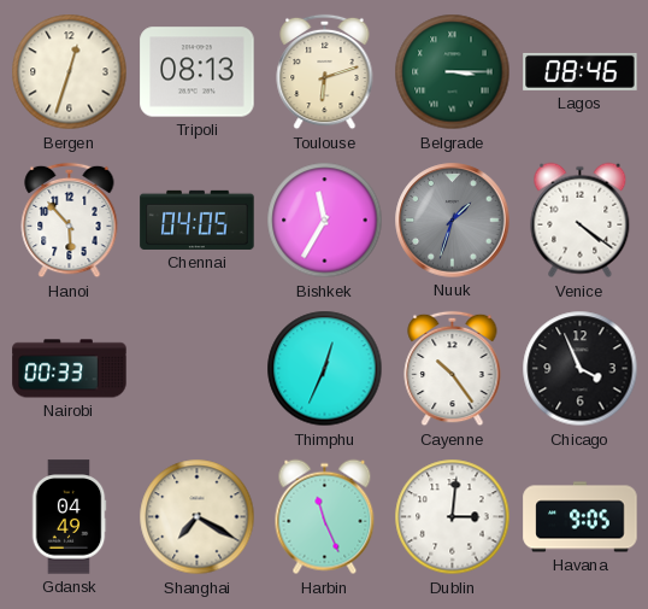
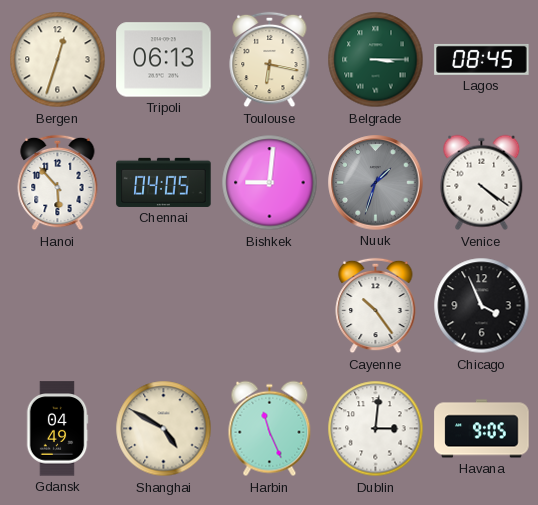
Tripoli: 08:13 -> 06:13
Toulouse: 6:12 -> 6:17
Lagos: 08:46 -> 08:45
Bishkek: 11:35 -> 9:01
Nairobi: 00:33 -> none
Thimphu: 12:34 -> none
Shanghai: 7:20 -> 4:50
